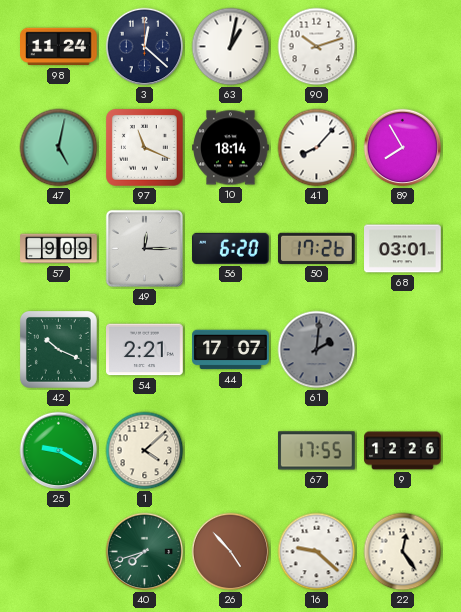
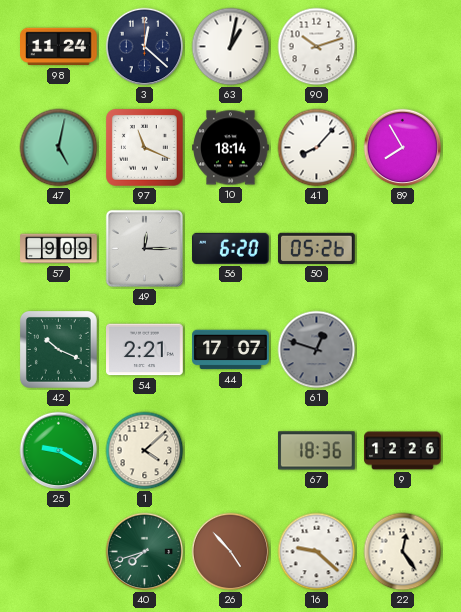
50: 17:26 -> 05:26
68: 03:01 -> none
61: 2:01 -> 12:48
67: 17:55 -> 18:36
